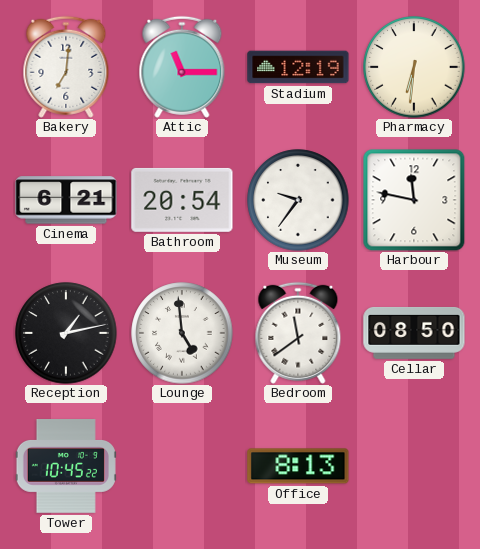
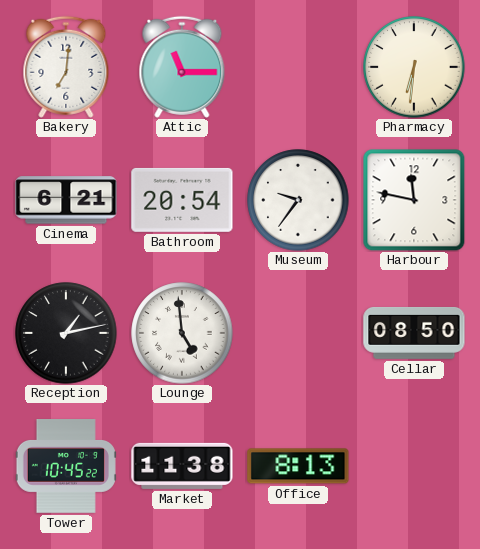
Stadium: 12:19 -> none
Bedroom: 11:39 -> none
Market: none -> 11:38
